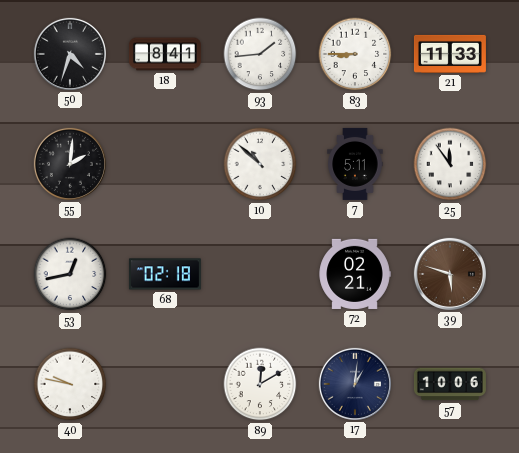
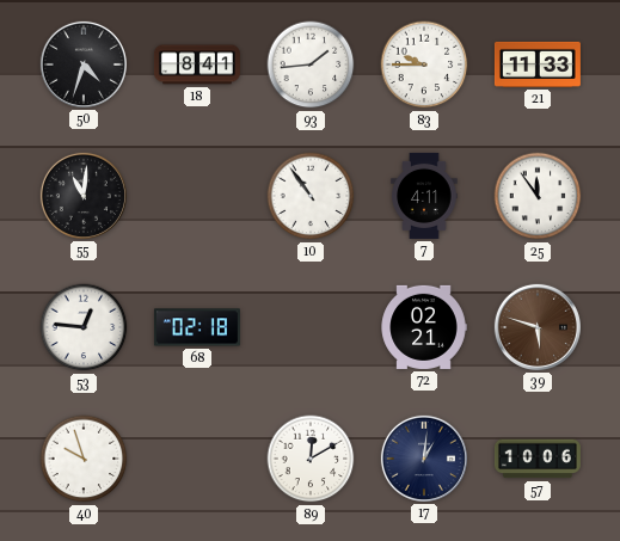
83: 8:45 -> 9:45
55: 2:01 -> 11:01
10: 10:52 -> 10:54
7: 5:11 -> 4:11
53: 12:43 -> 12:46
40: 9:47 -> 9:57
